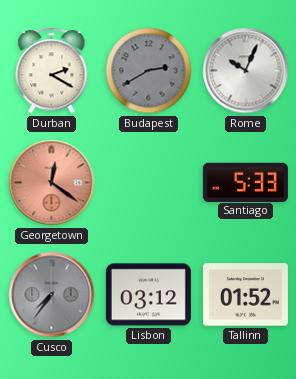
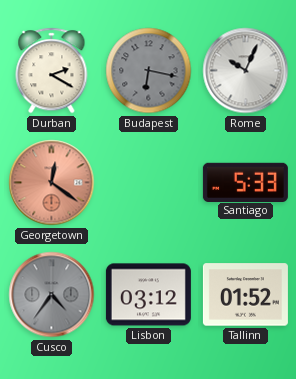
Budapest: 2:40 -> 6:17
Cusco: 7:36 -> 4:36
